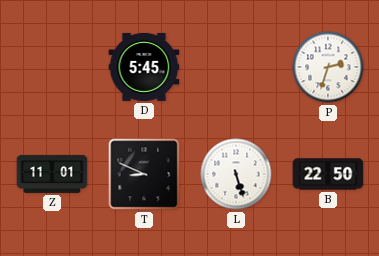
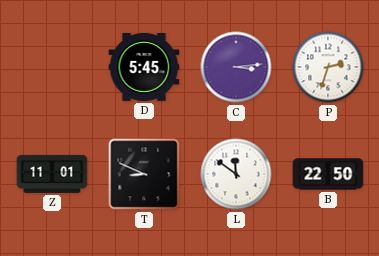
C: none -> 3:14
L: 5:27 -> 11:51
